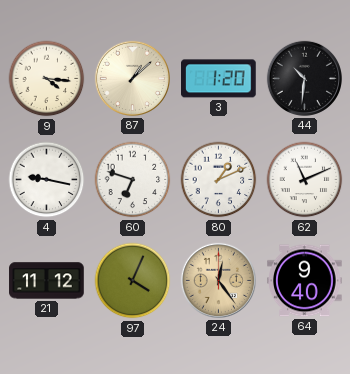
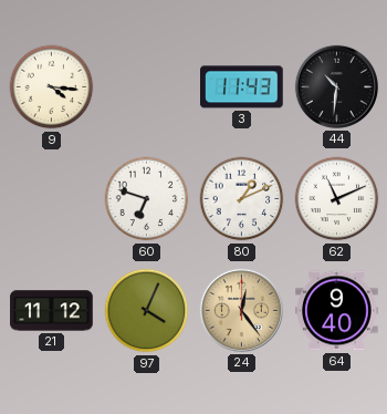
87: 1:08 -> none
3: 1:20 -> 11:43
4: 9:17 -> none
